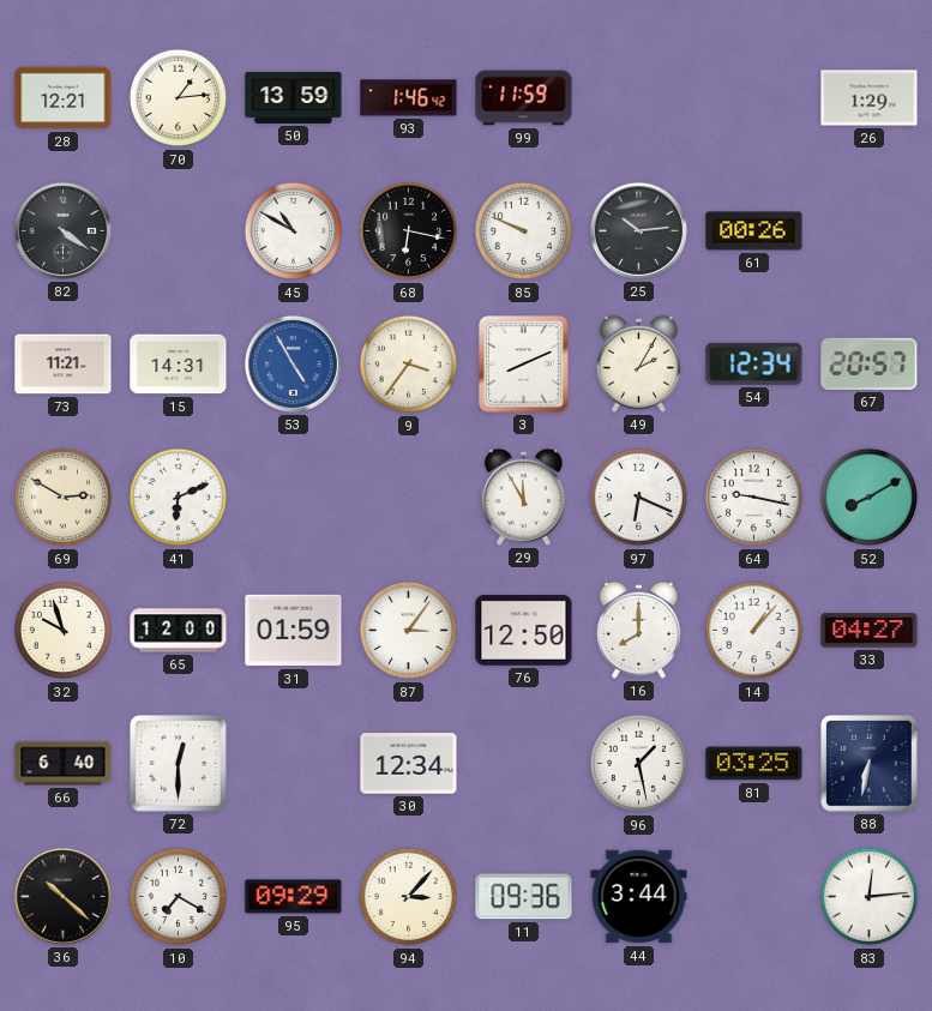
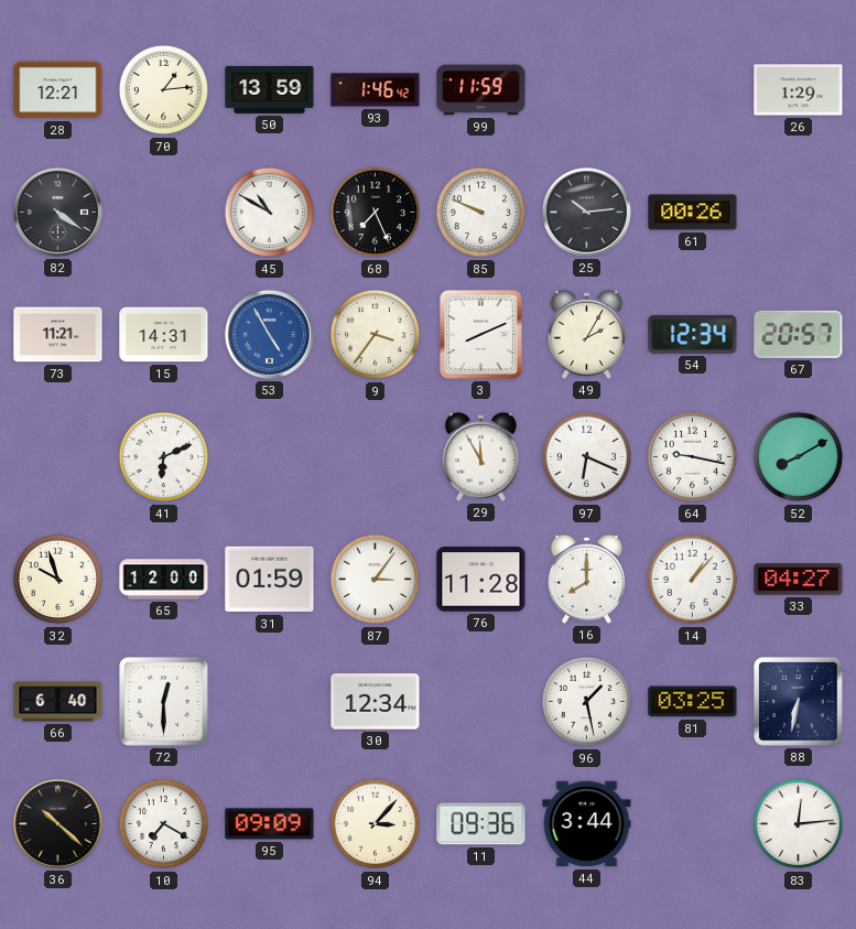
68: 6:17 -> 7:26
69: 2:50 -> none
76: 12:50 -> 11:28
95: 09:29 -> 09:09
